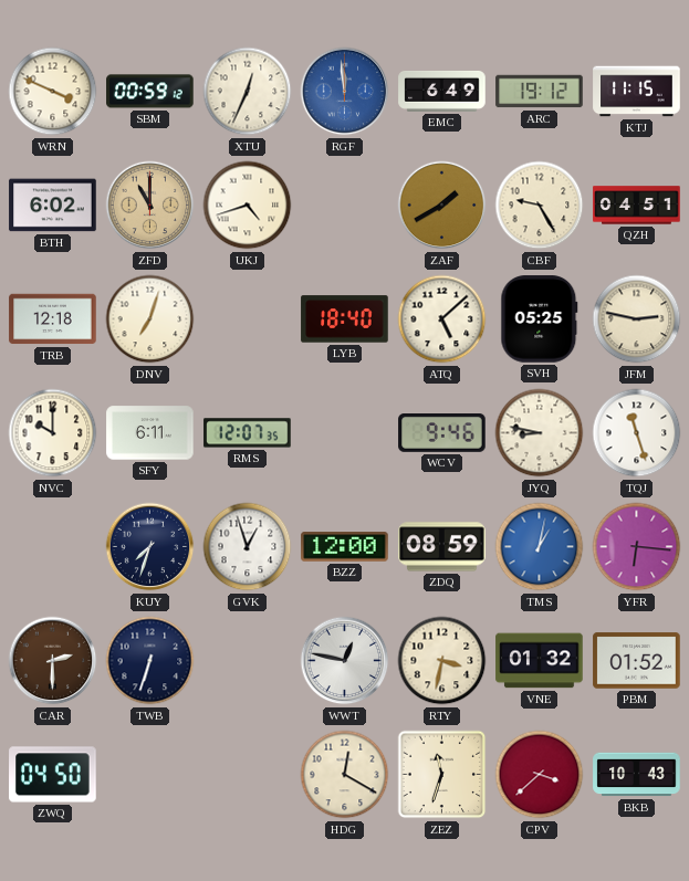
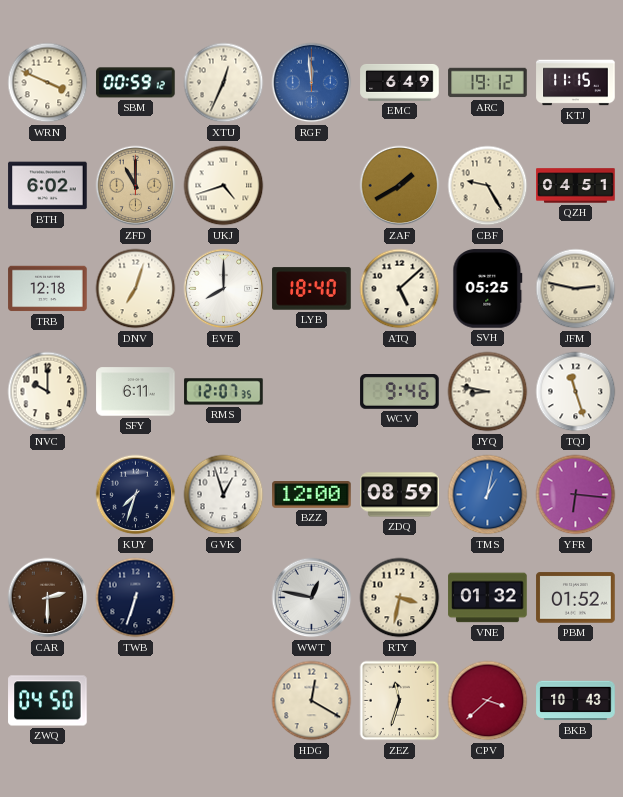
EVE: none -> 8:00
